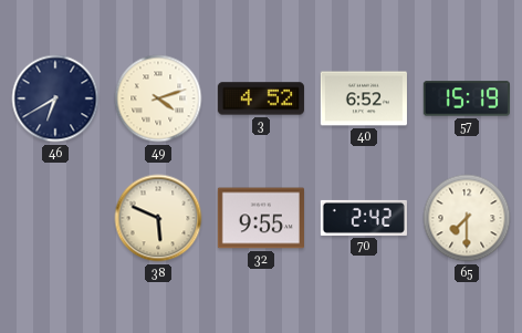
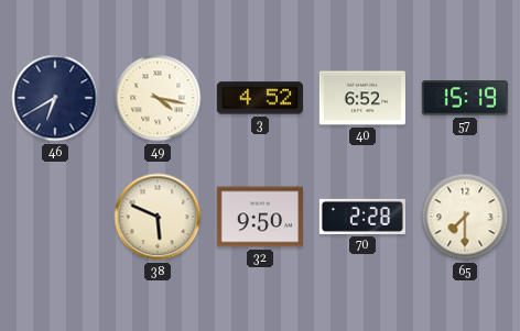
49: 4:12 -> 4:17
32: 9:55 -> 9:50
70: 2:42 -> 2:28
